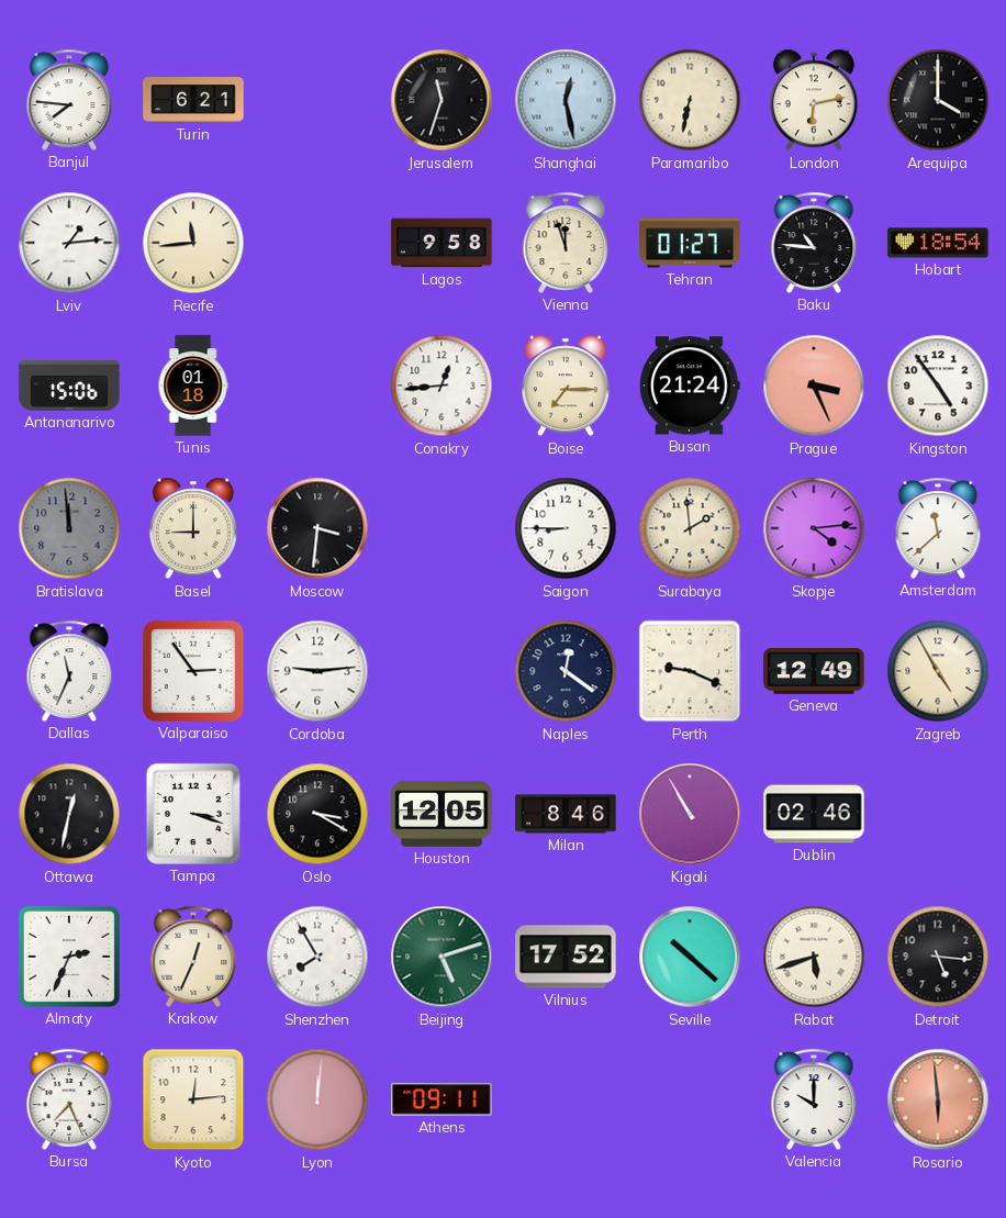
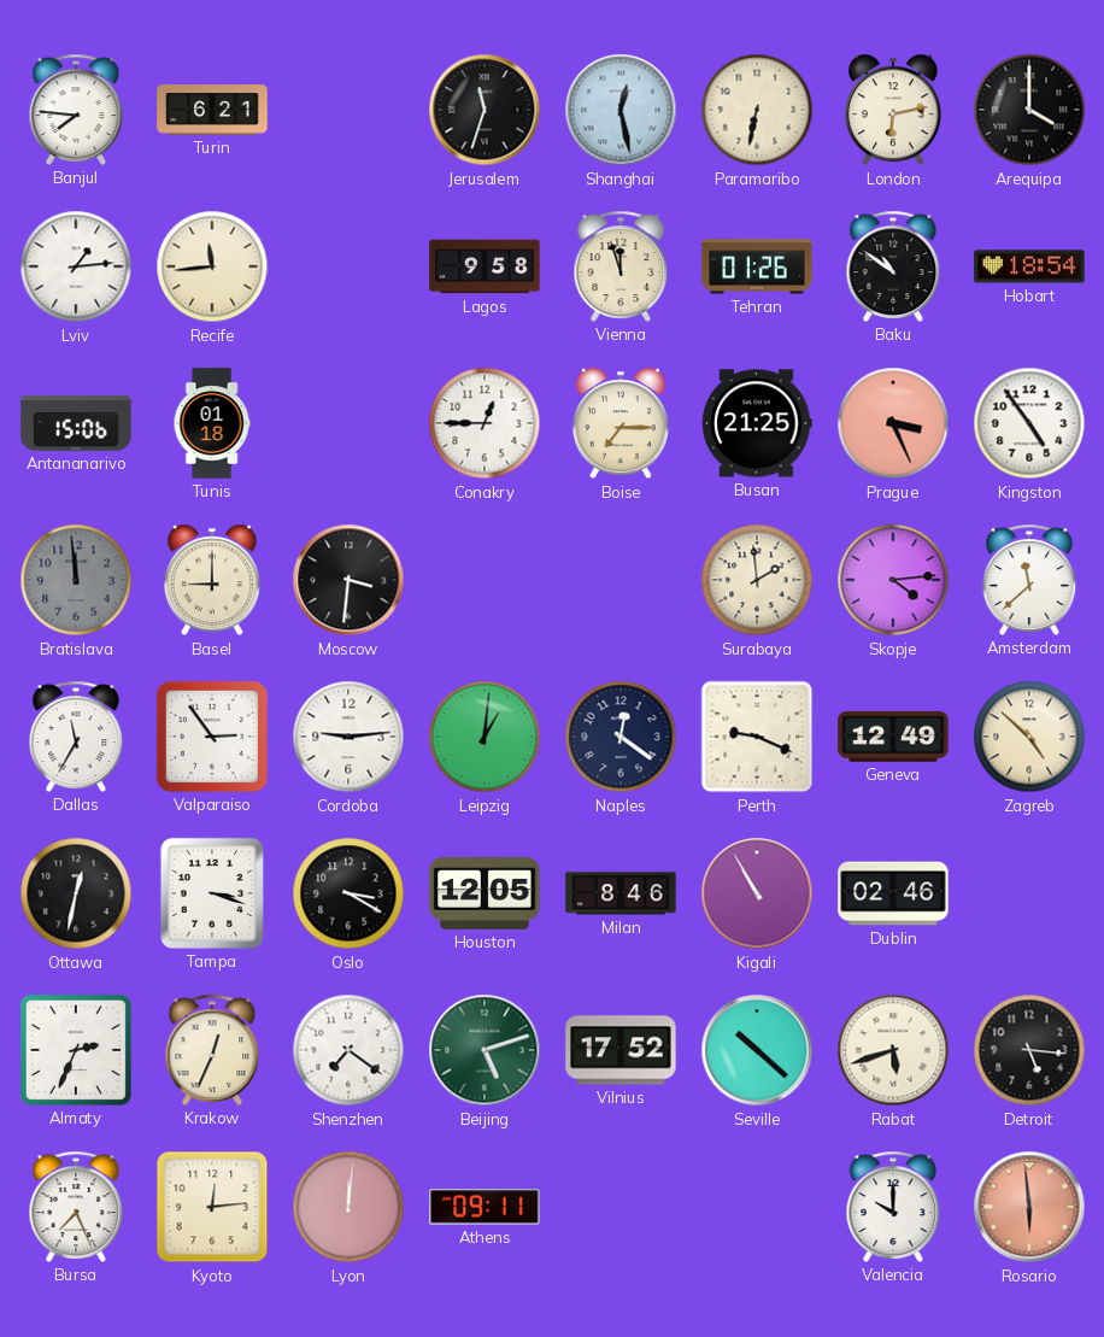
Tehran: 01:27 -> 01:26
Baku: 10:46 -> 10:51
Conakry: 12:44 -> 12:45
Busan: 21:24 -> 21:25
Saigon: 8:45 -> none
Dallas: 11:34 -> 11:35
Leipzig: none -> 1:01
Zagreb: 4:55 -> 4:52
Shenzhen: 7:55 -> 7:21
